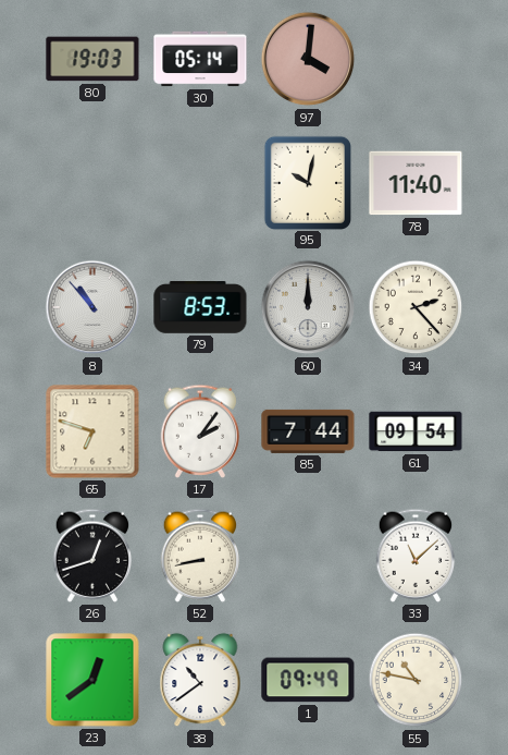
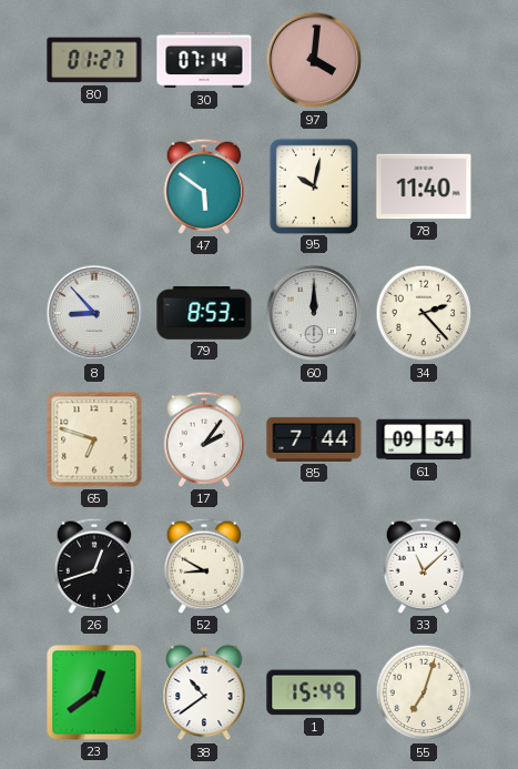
80: 19:03 -> 01:27
30: 05:14 -> 07:14
47: none -> 5:51
8: 10:53 -> 8:53
52: 8:43 -> 8:50
1: 09:49 -> 15:49
55: 10:47 -> 7:03
